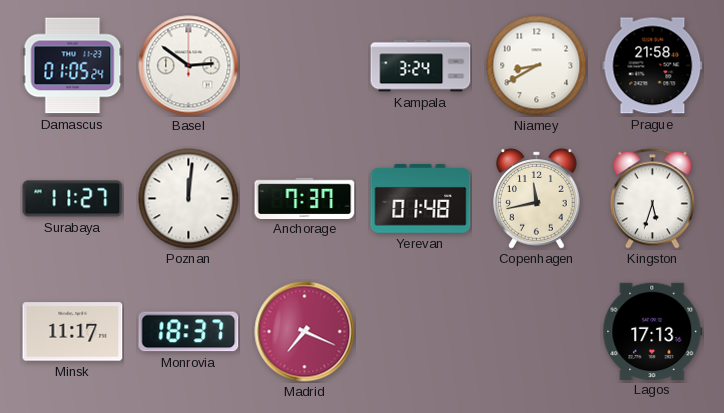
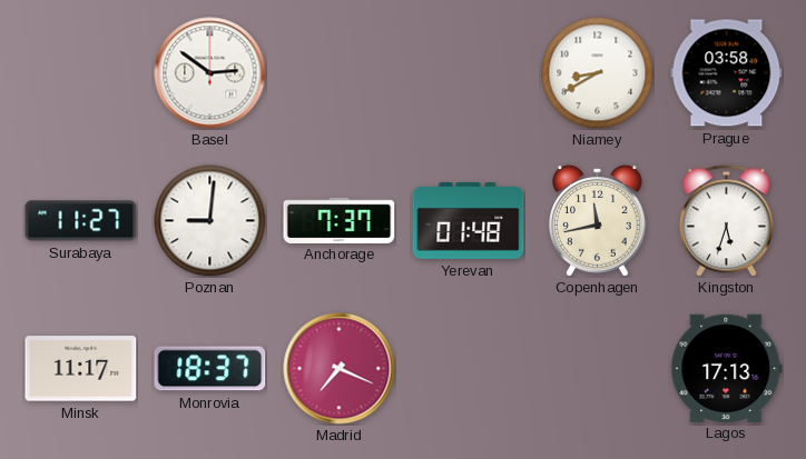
Damascus: 01:05 -> none
Kampala: 3:24 -> none
Prague: 21:58 -> 03:58
Poznan: 12:01 -> 9:01
